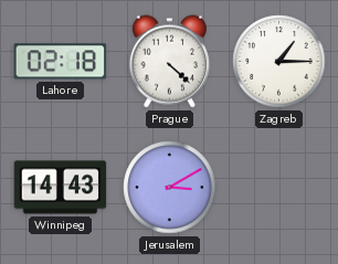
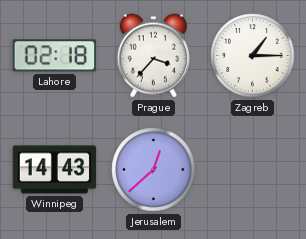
Prague: 4:22 -> 3:37
Jerusalem: 3:10 -> 12:38
